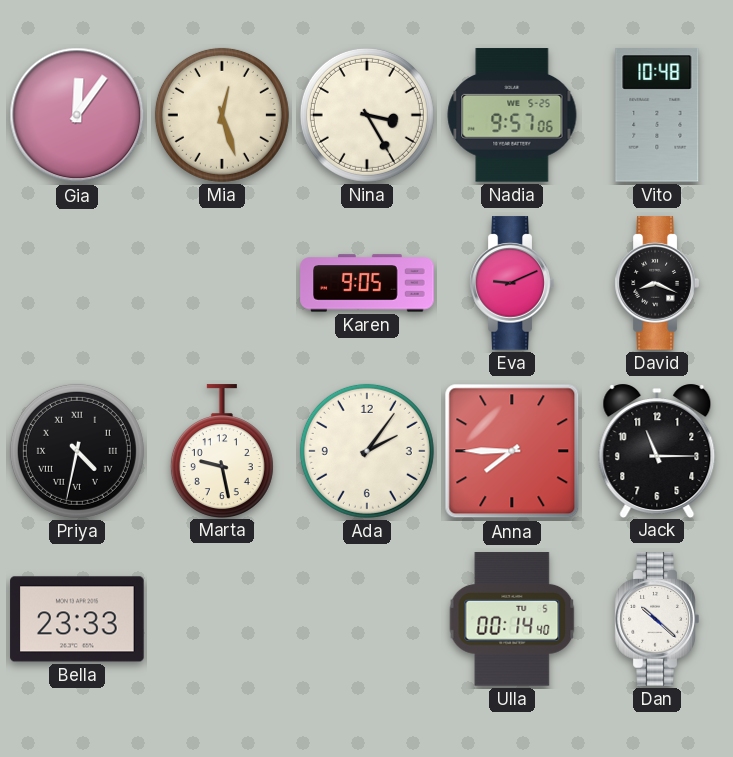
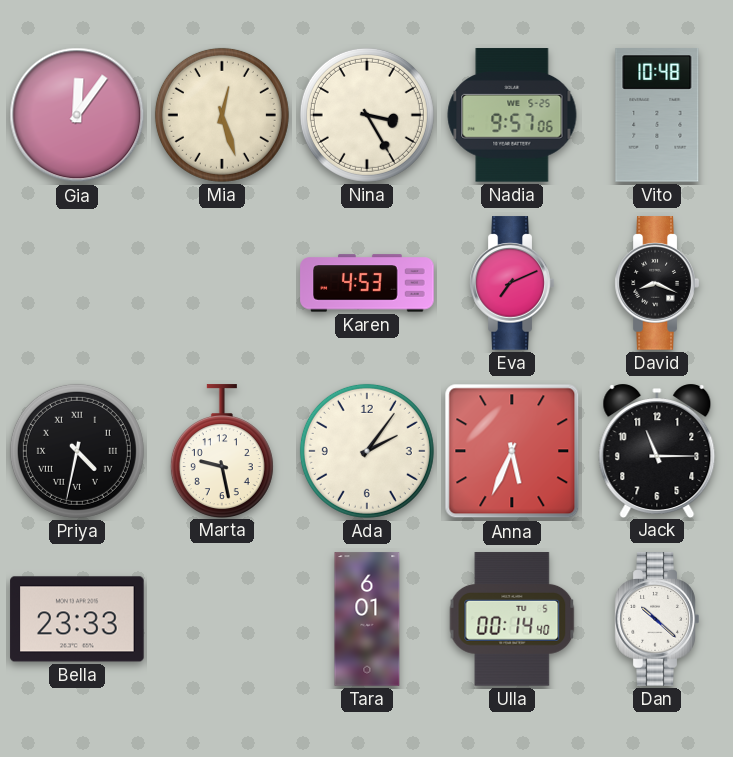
Karen: 9:05 -> 4:53
Eva: 9:11 -> 7:11
Anna: 7:45 -> 5:34
Tara: none -> 6:01
